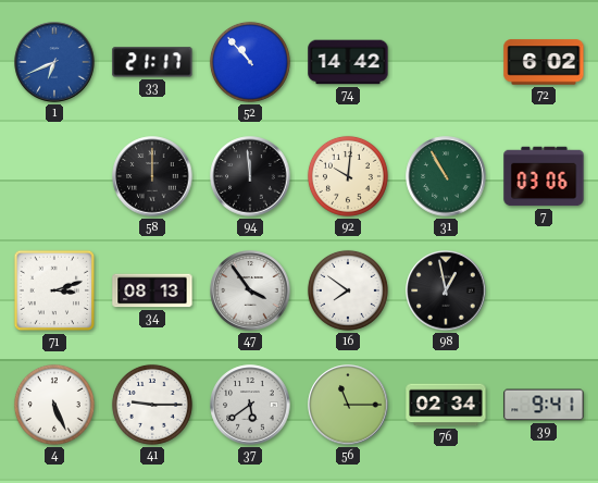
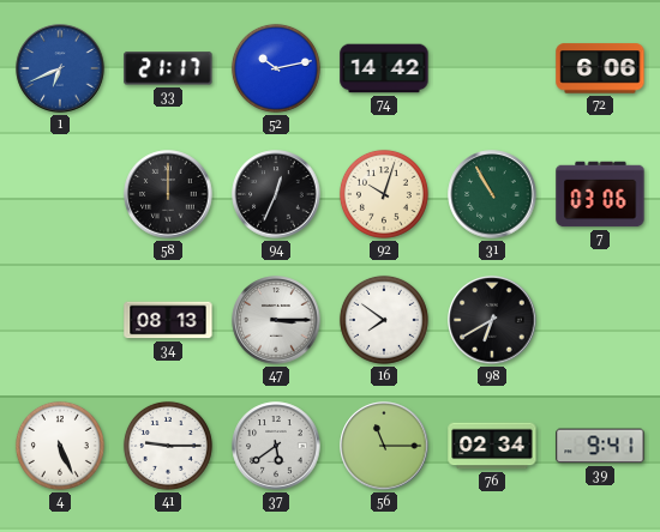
52: 10:53 -> 10:13
72: 6:02 -> 6:06
94: 11:59 -> 12:34
92: 10:01 -> 10:03
71: 3:12 -> none
47: 3:54 -> 3:15
98: 12:58 -> 6:40
